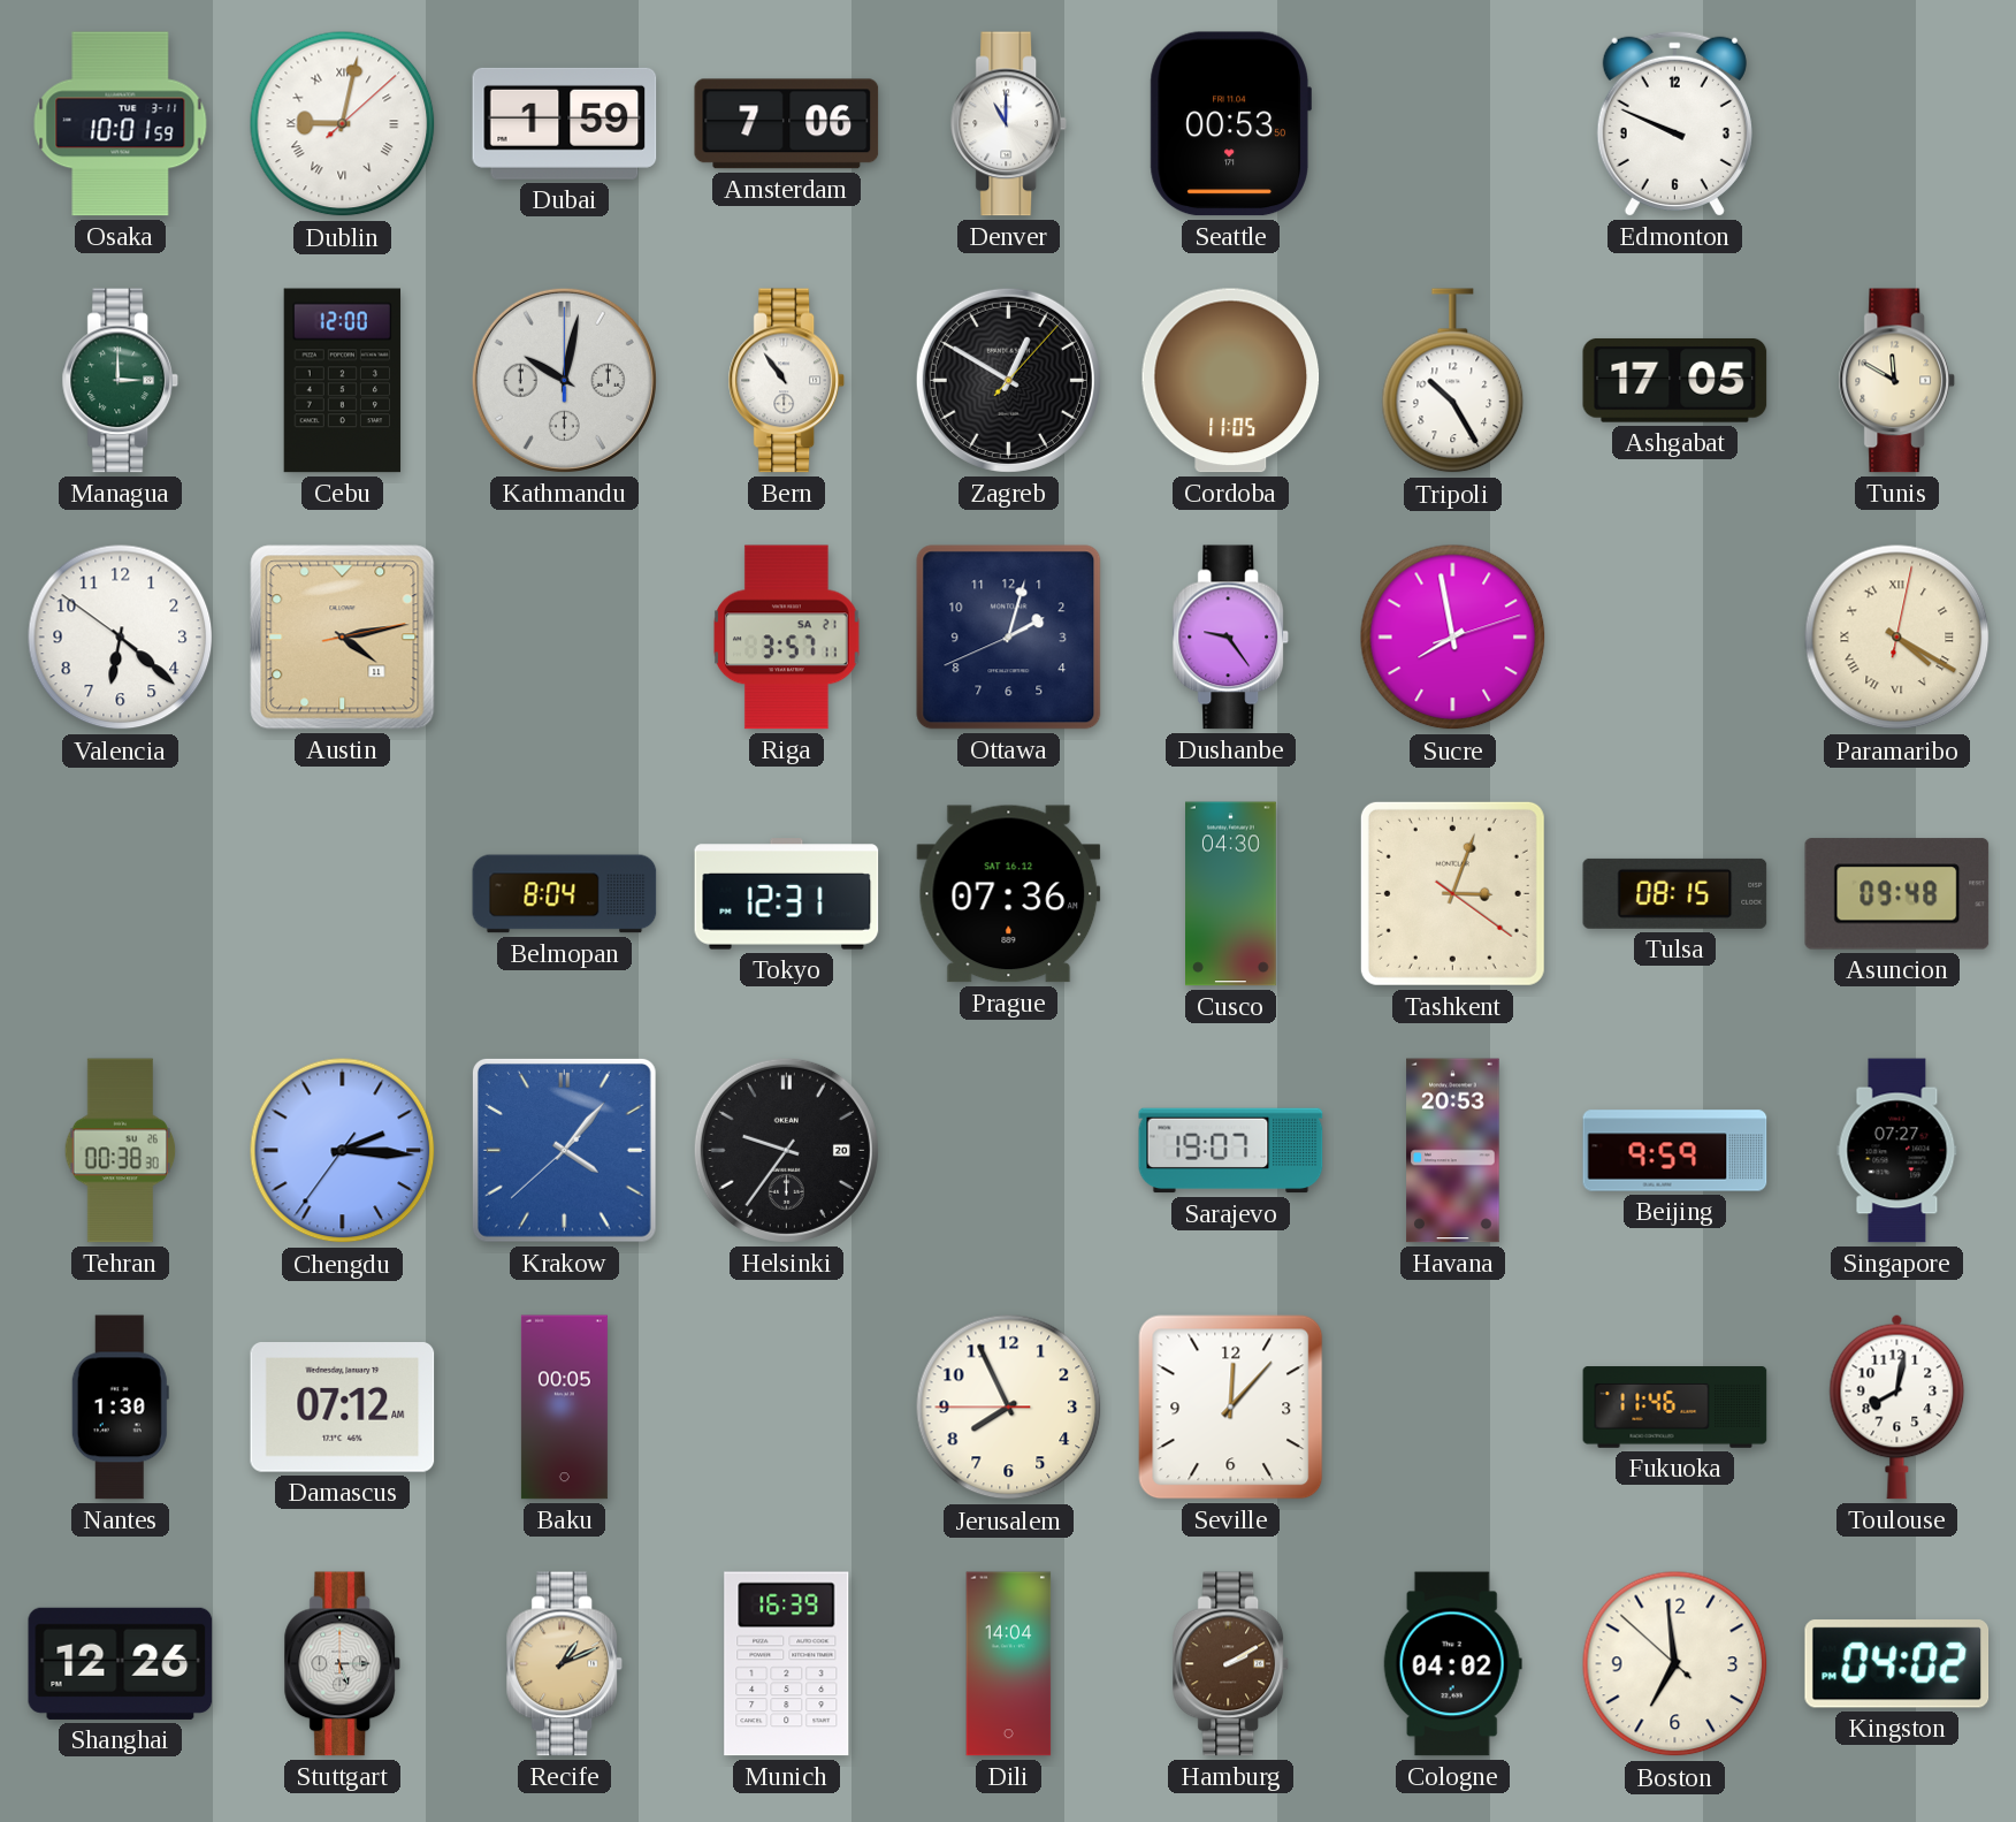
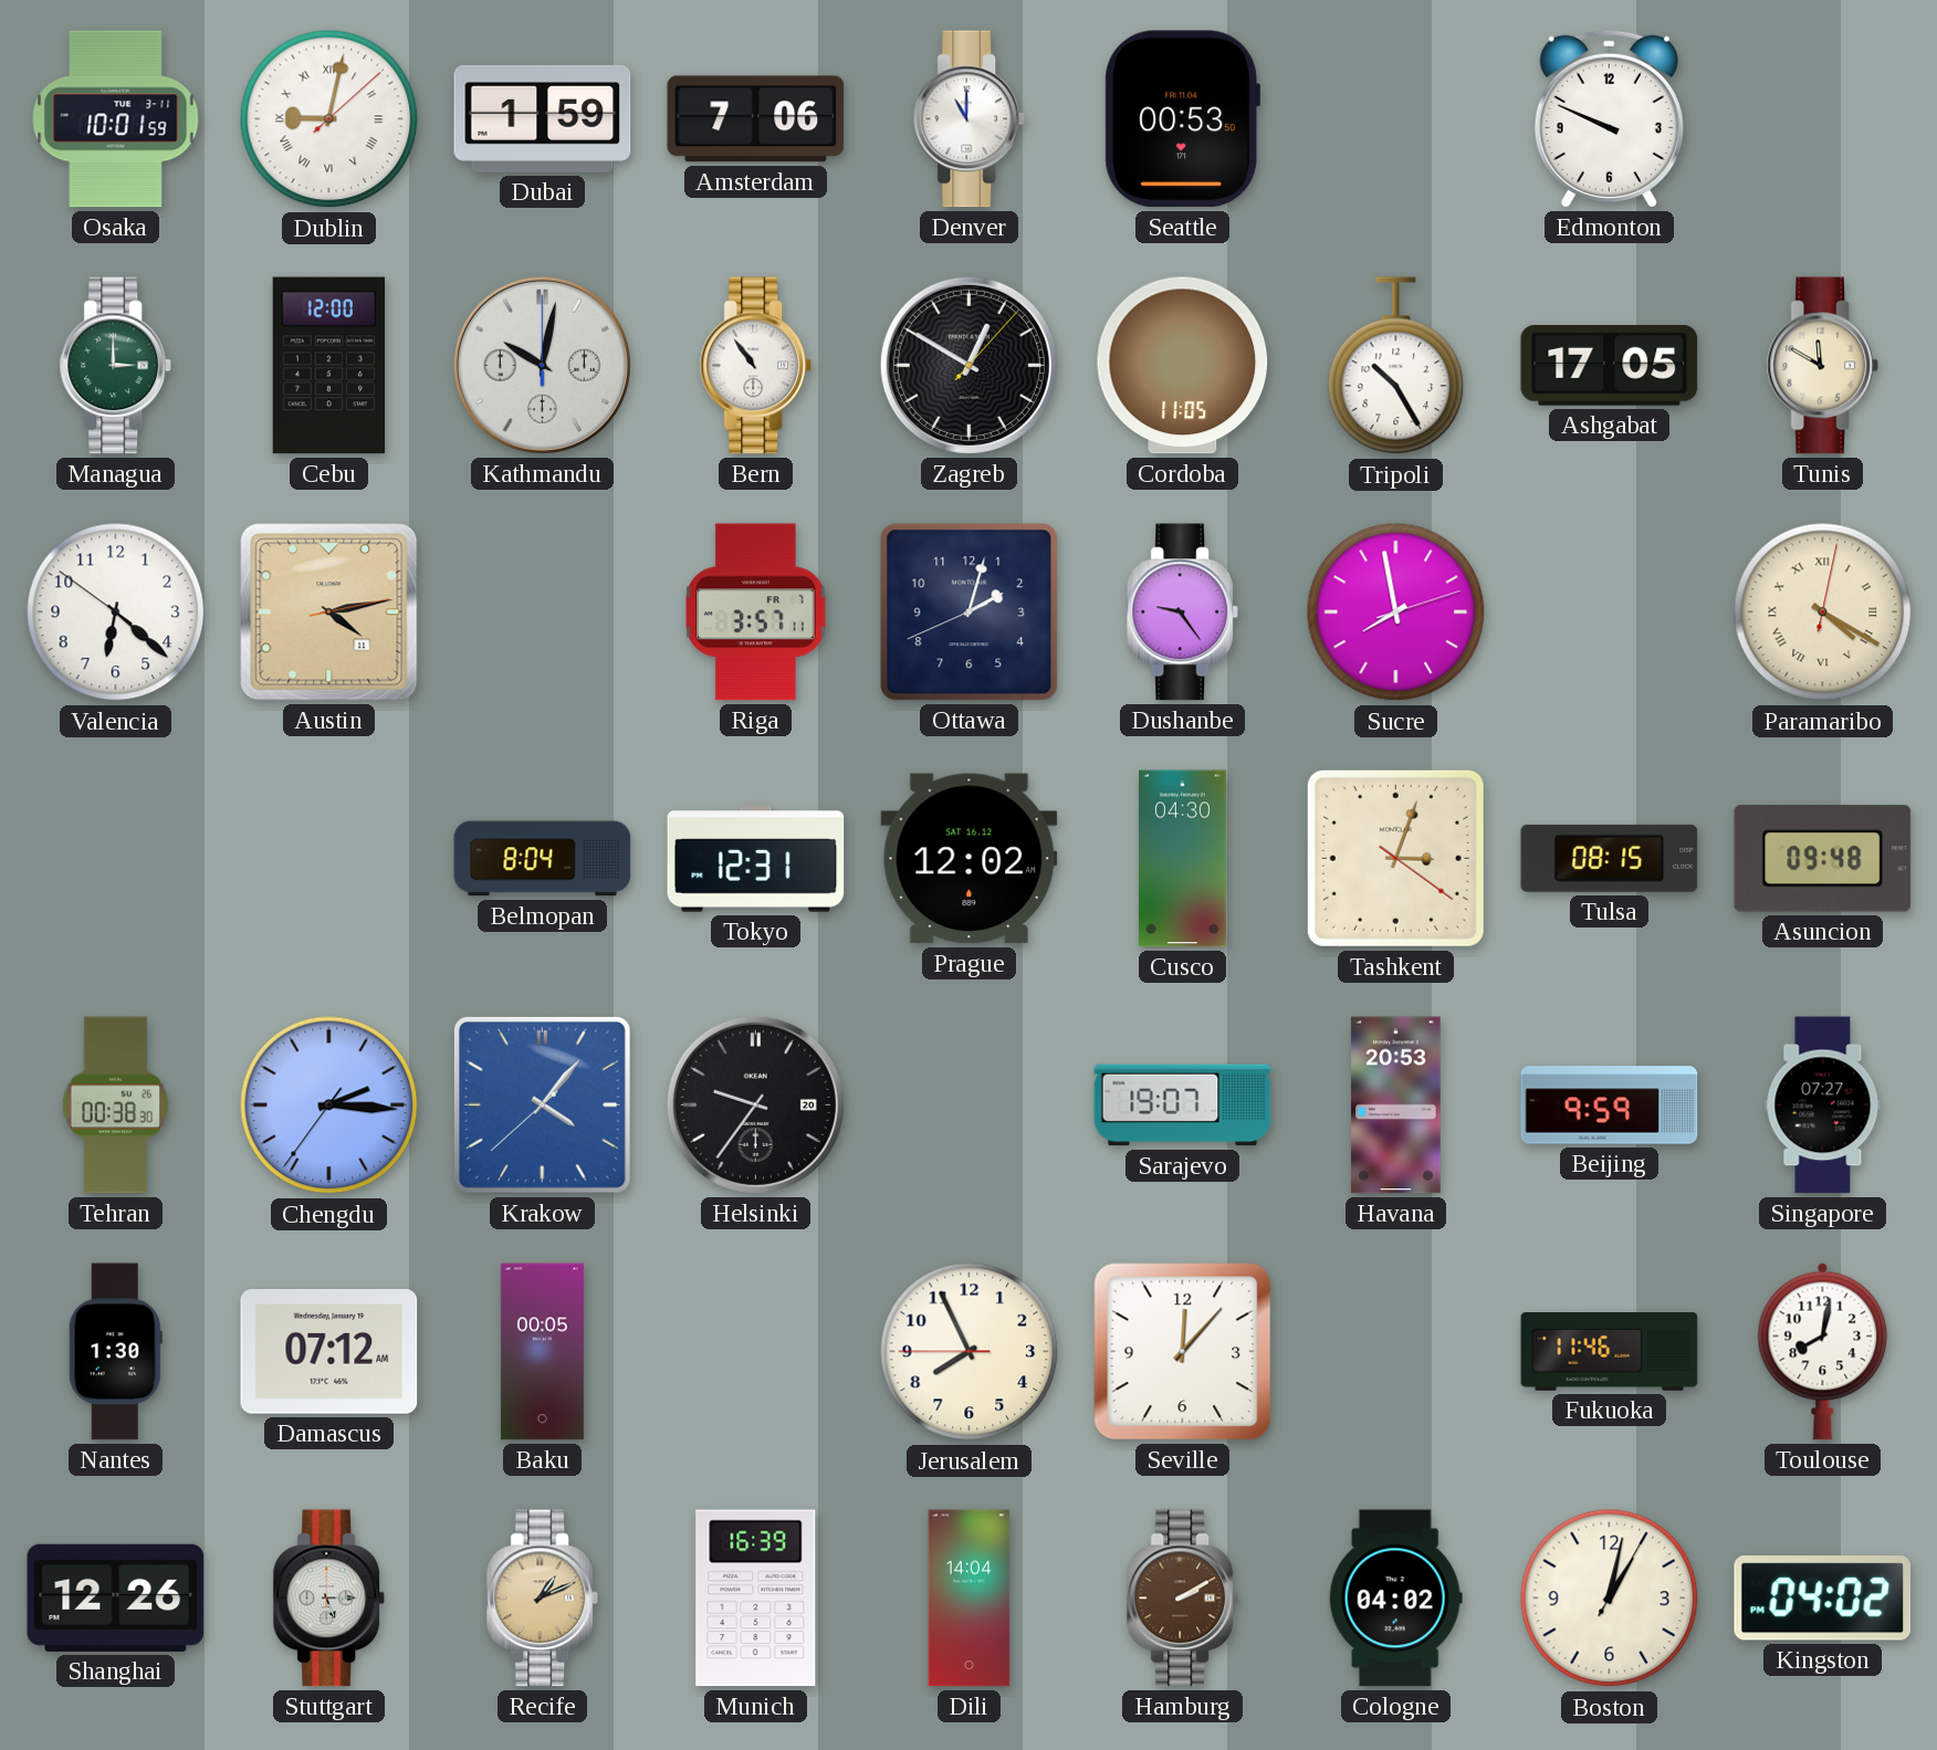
Riga date: SA 21 -> FR 7
Prague: 07:36 -> 12:02
Boston: 6:58 -> 1:02
